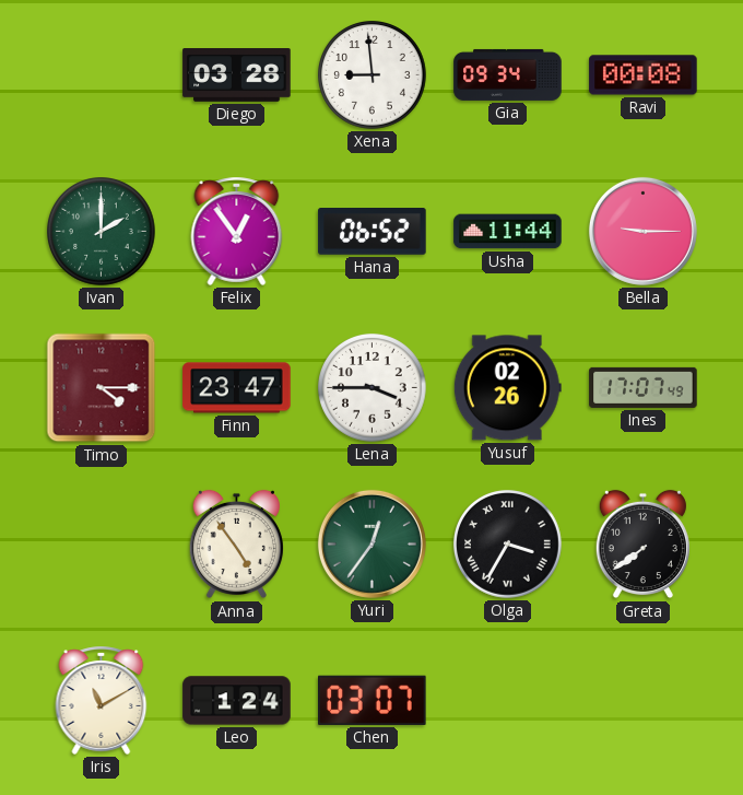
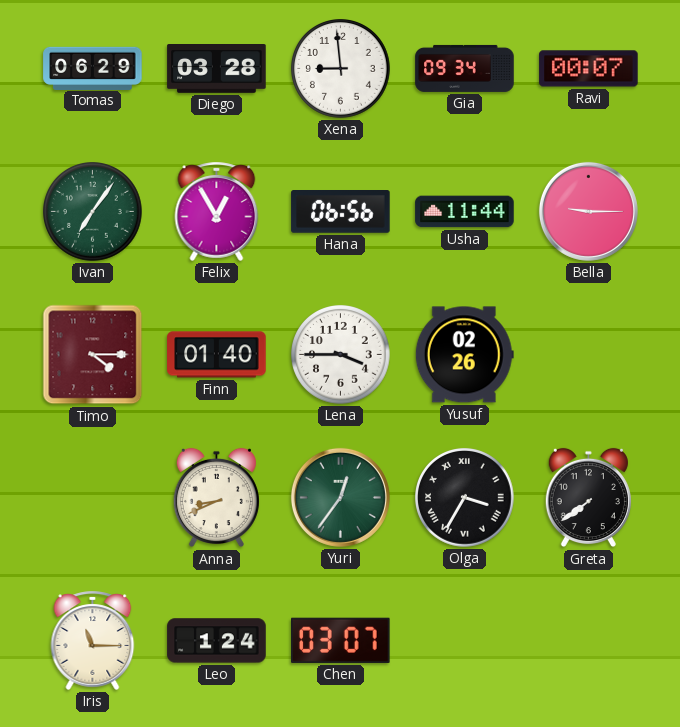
Tomas: none -> 06:29
Ravi: 00:08 -> 00:07
Ivan: 2:00 -> 7:06
Felix: 12:54 -> 12:55
Hana: 06:52 -> 06:56
Finn: 23:47 -> 01:40
Ines: 17:07 -> none
Anna: 4:54 -> 8:41
Iris: 11:10 -> 11:15
